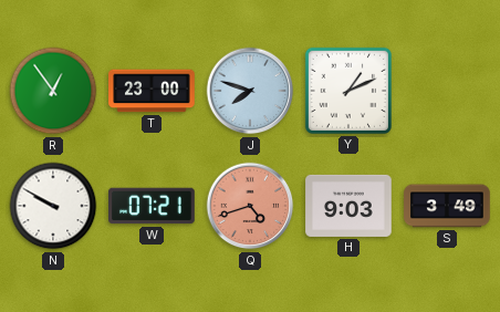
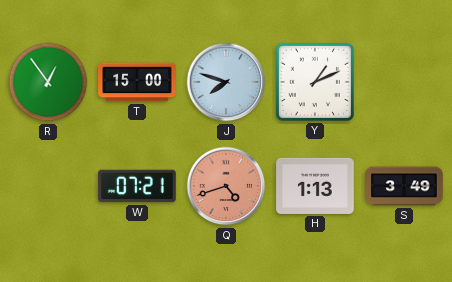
T: 23:00 -> 15:00
N: 9:50 -> none
H: 9:03 -> 1:13
